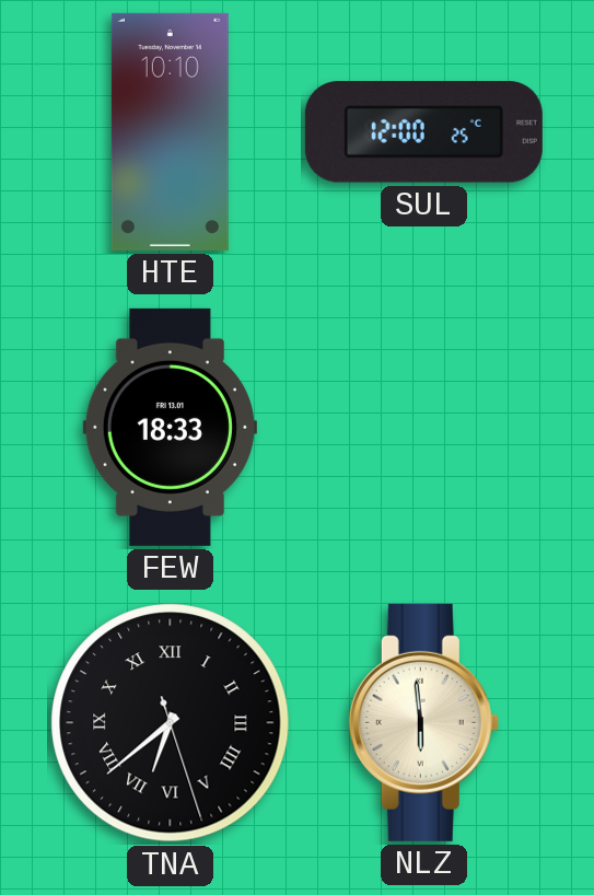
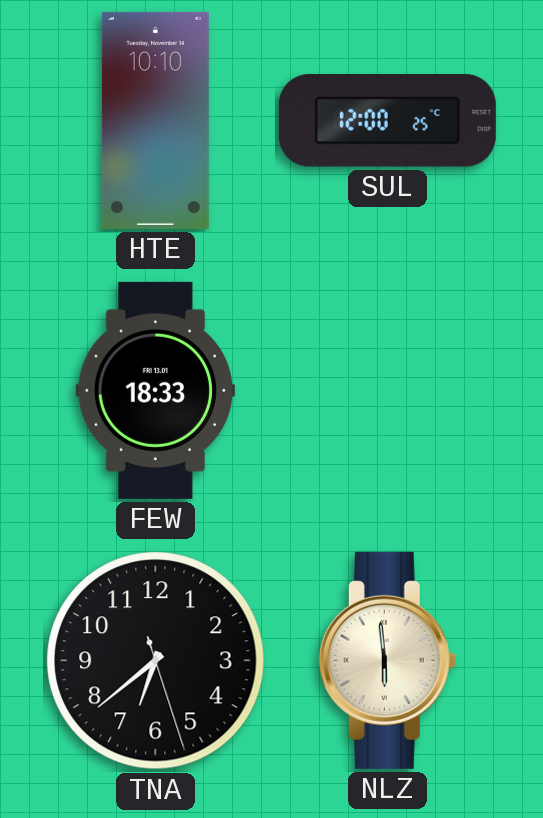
TNA numerals: Roman -> Arabic
